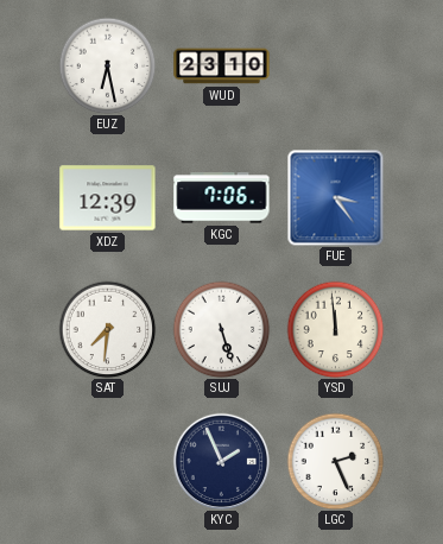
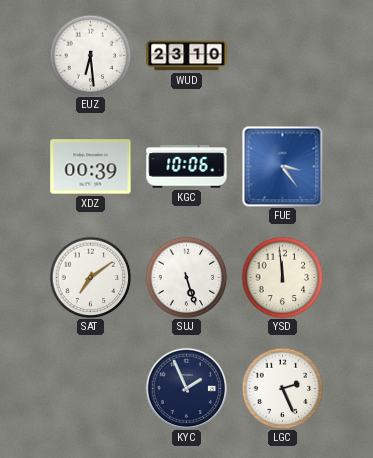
EUZ: 6:28 -> 6:29
XDZ: 12:39 -> 00:39
KGC: 7:06 -> 10:06
SAT: 7:31 -> 7:09
